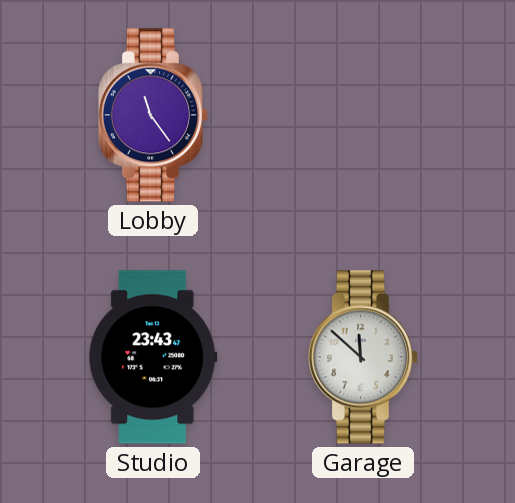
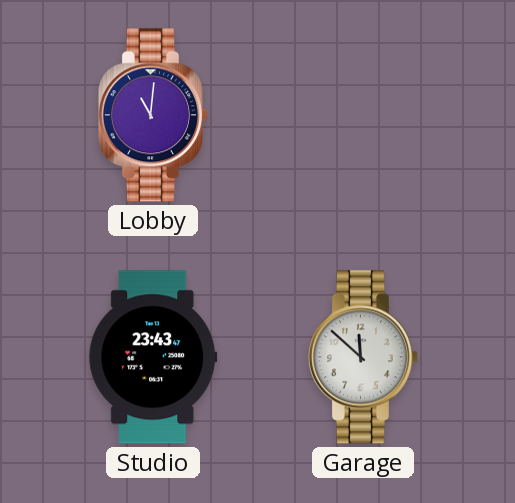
Lobby: 11:24 -> 11:01
